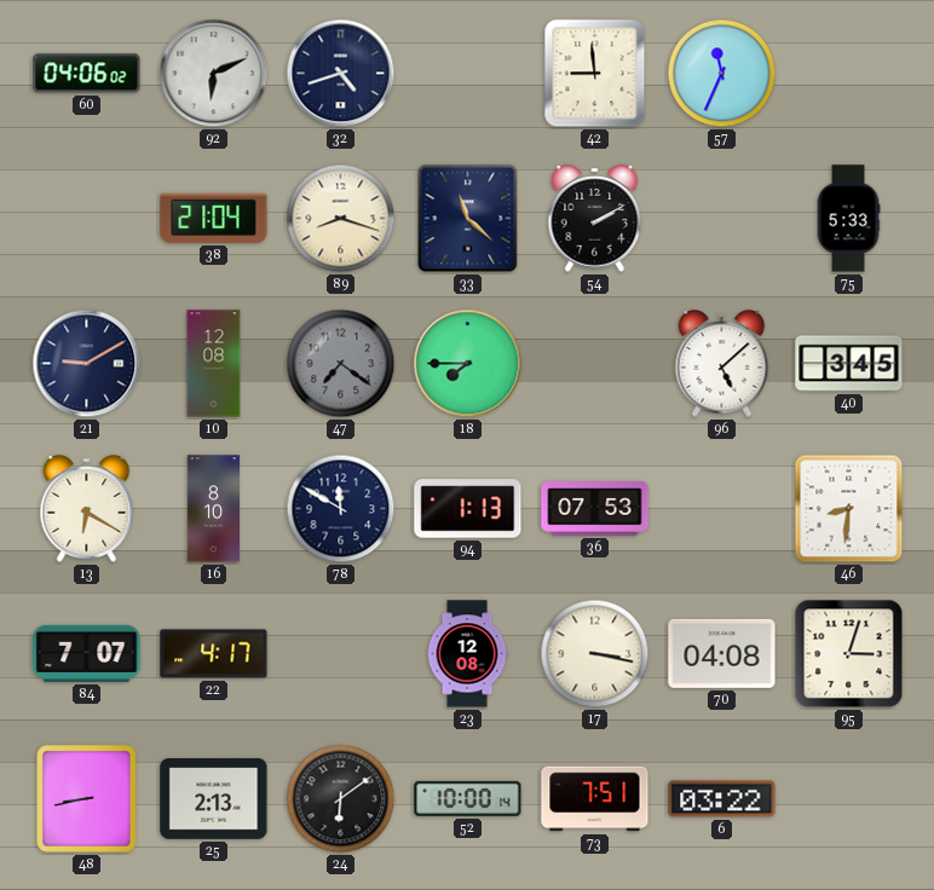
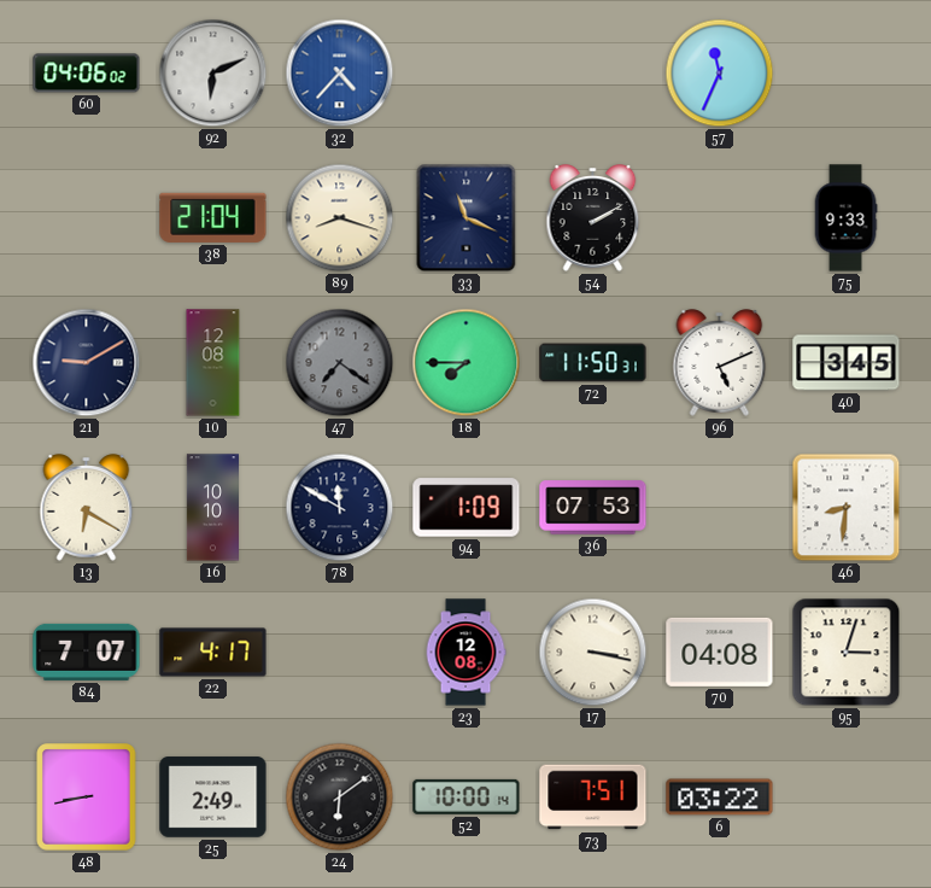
32: 4:42 -> 4:37
32 dial: navy -> blue
42: 8:59 -> none
33: 11:22 -> 11:19
75: 5:33 -> 9:33
72: none -> 11:50
96: 5:08 -> 5:11
16: 8:10 -> 10:10
94: 1:13 -> 1:09
25: 2:13 -> 2:49
